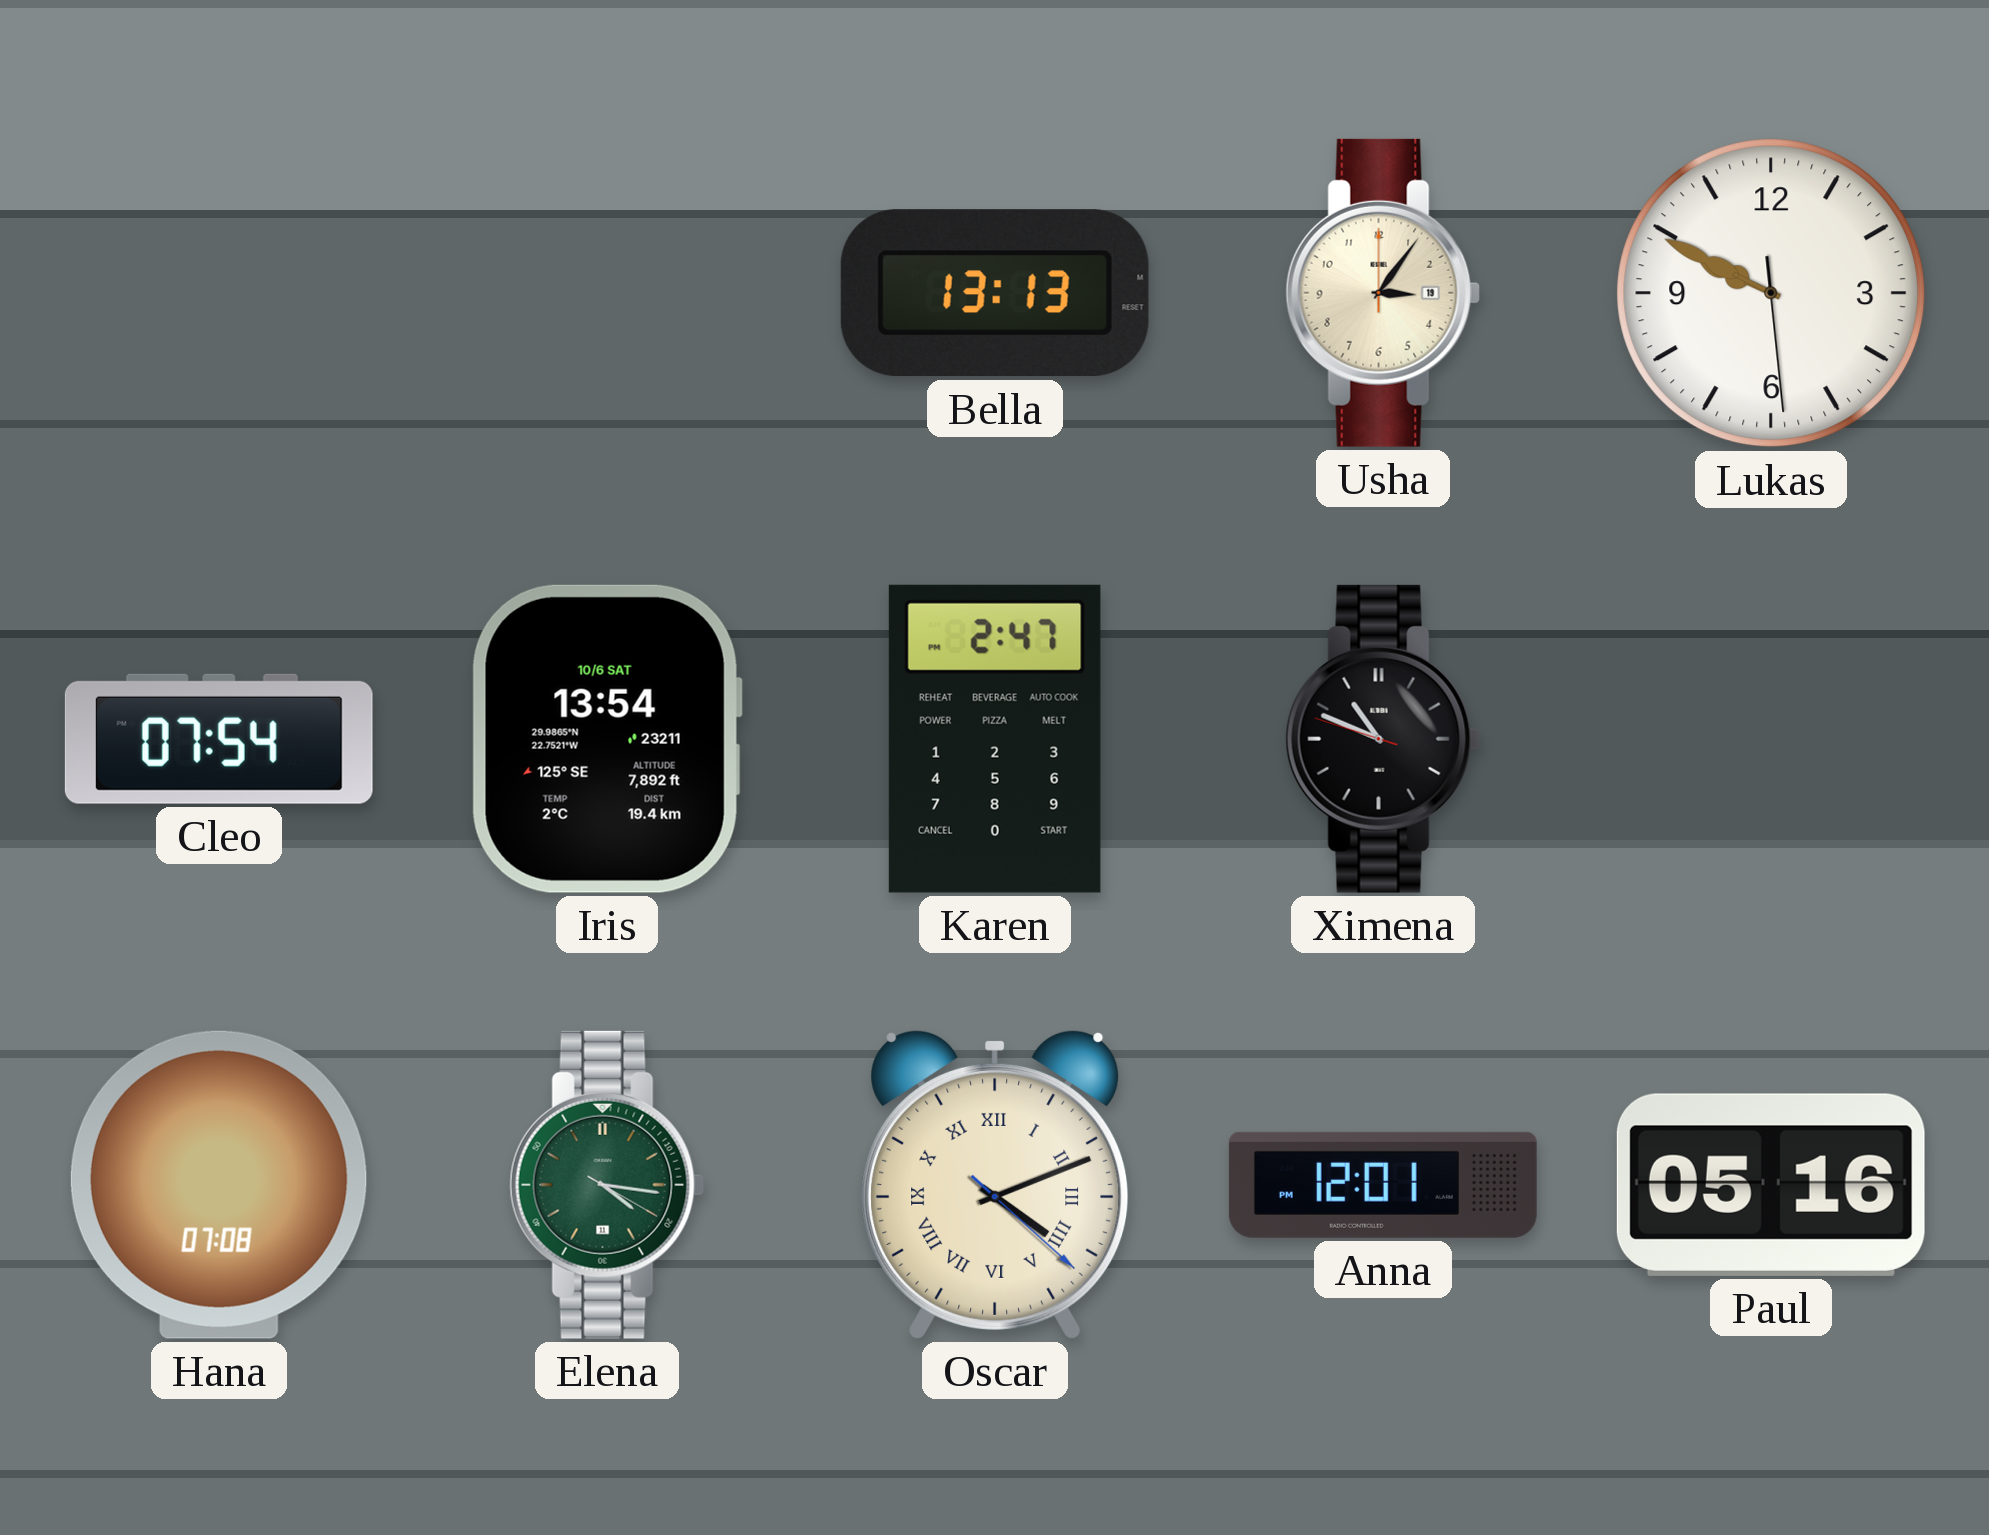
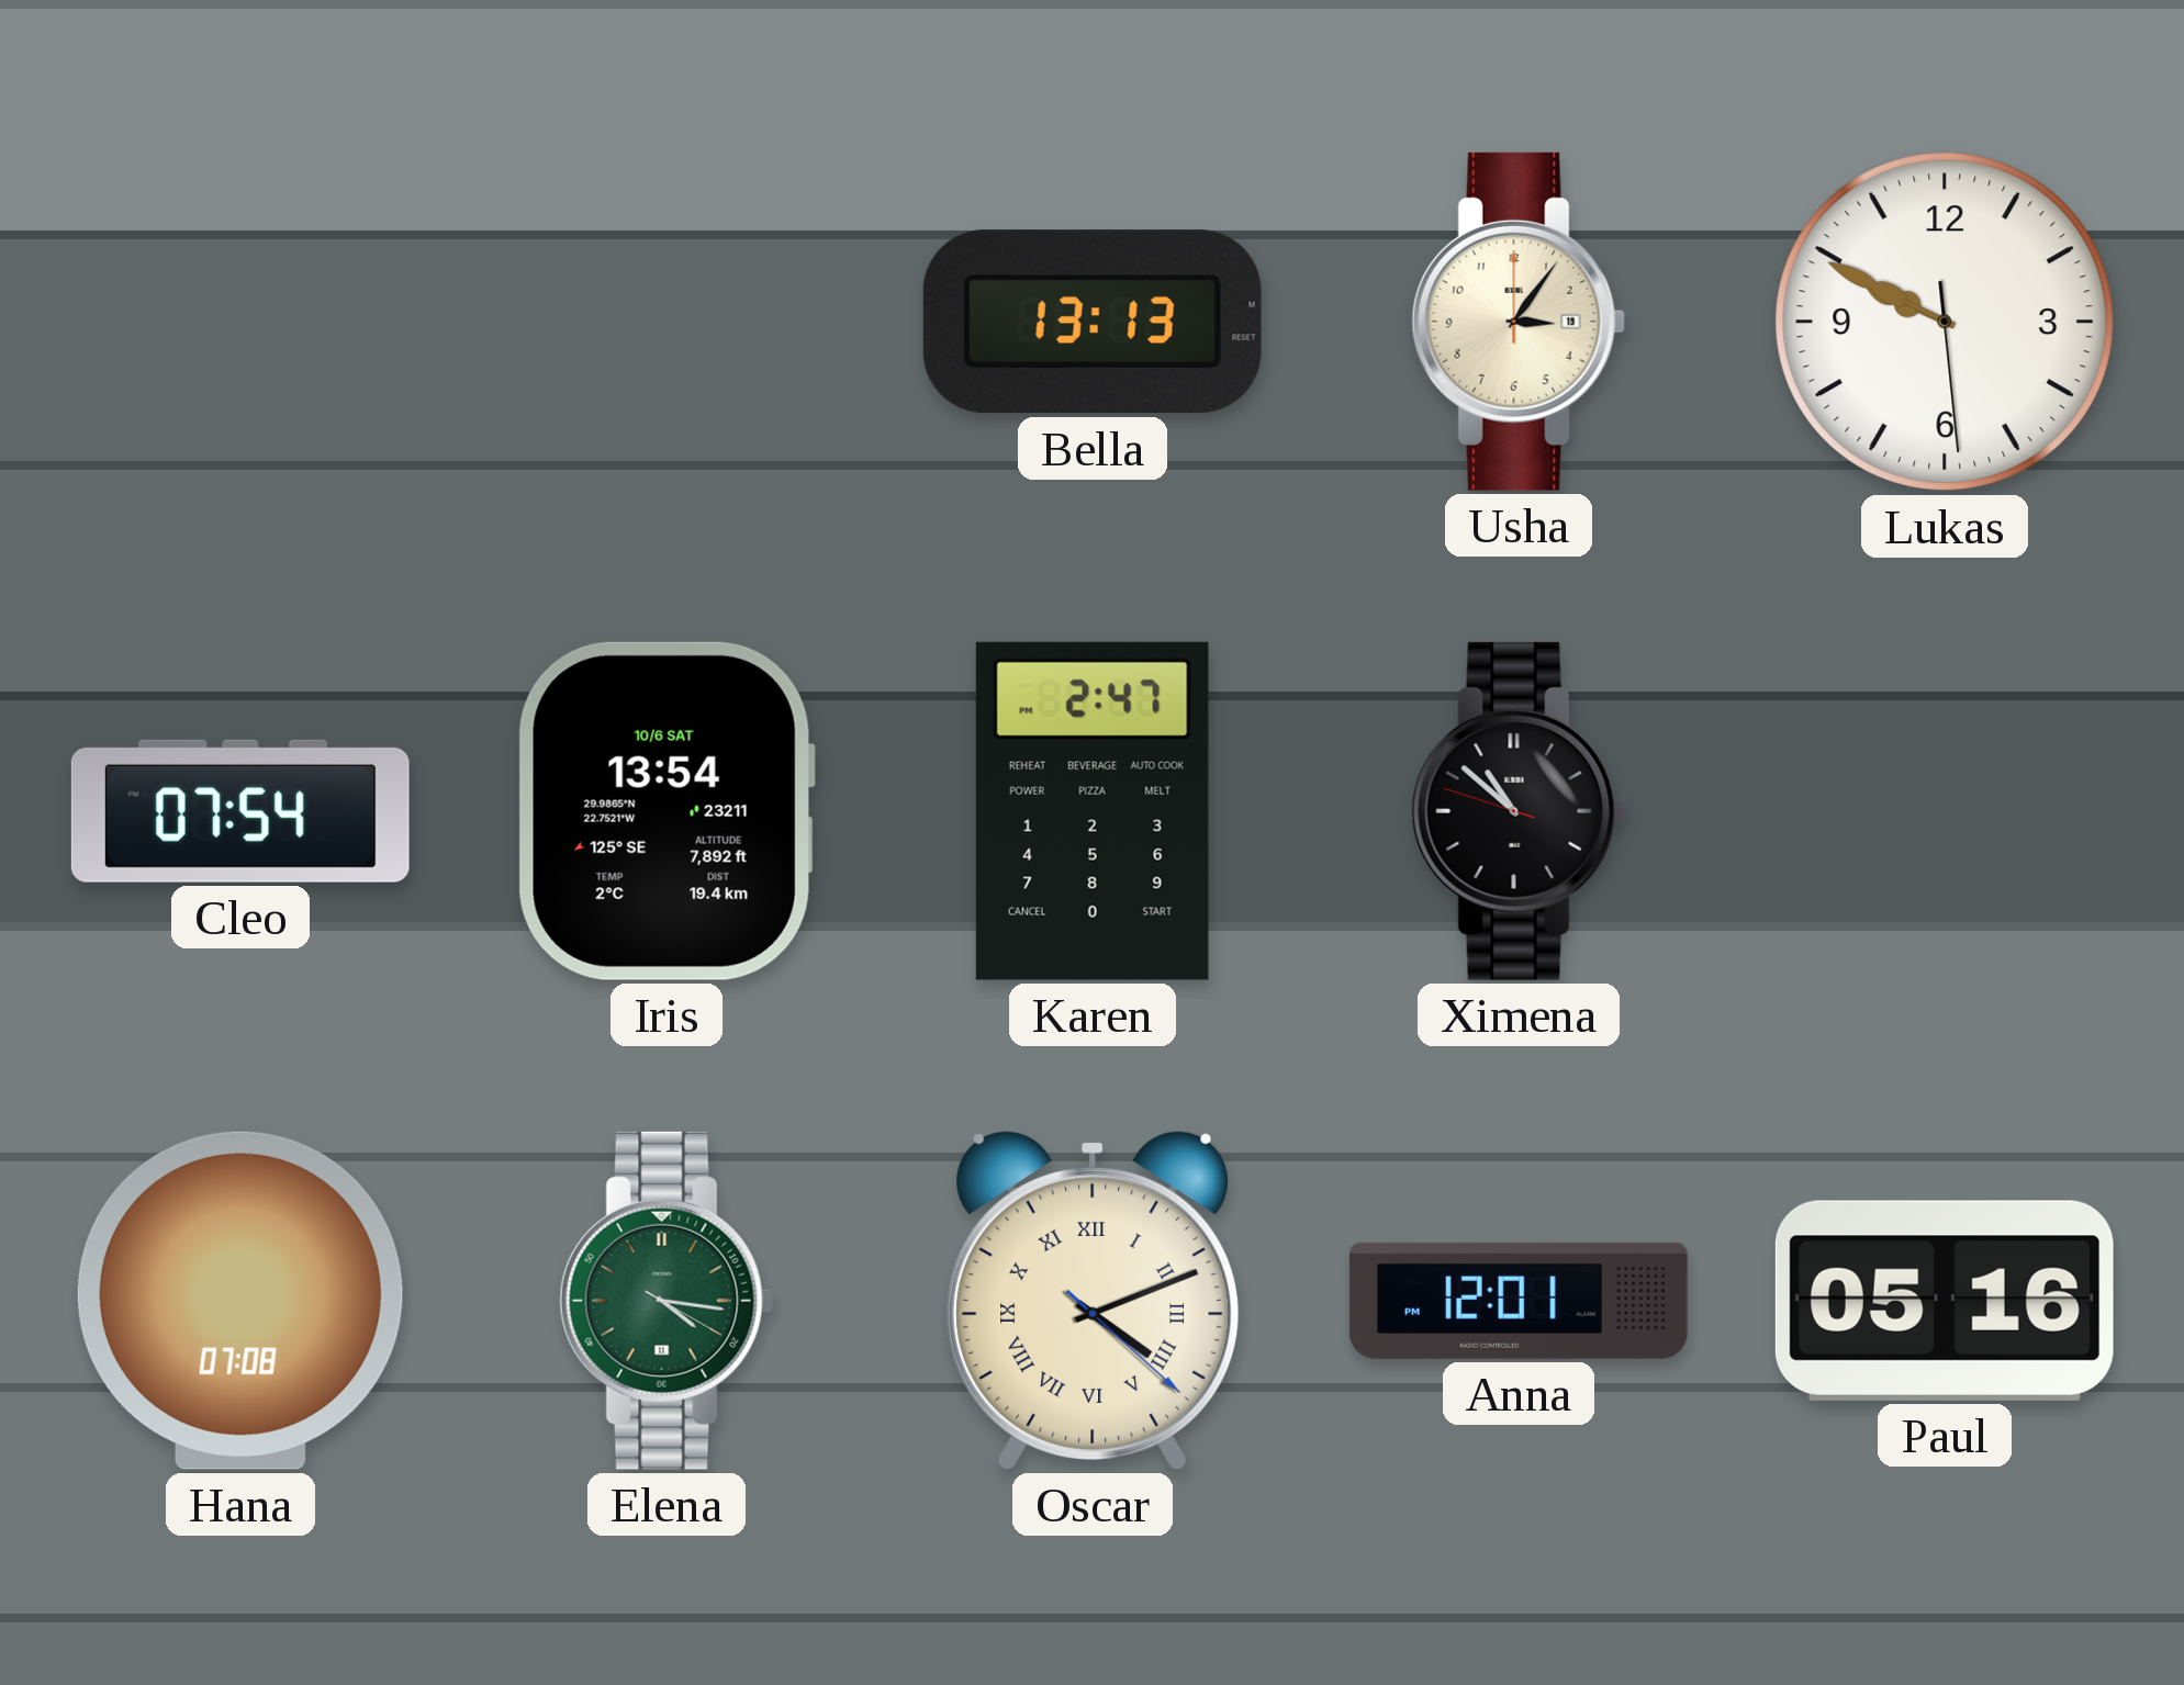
Ximena: 10:48 -> 10:51
